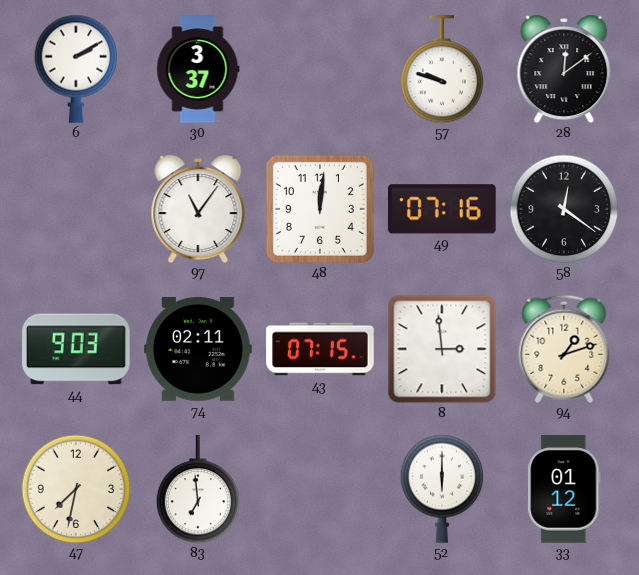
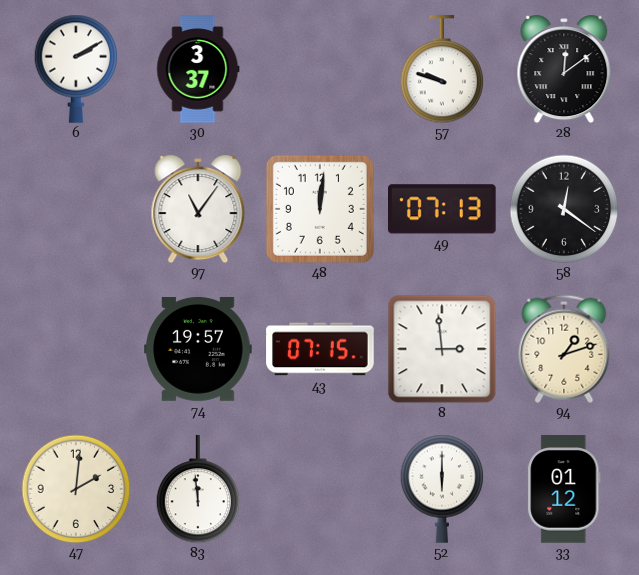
49: 07:16 -> 07:13
44: 9:03 -> none
74: 02:11 -> 19:57
47: 7:32 -> 2:01
83: 6:59 -> 11:59
